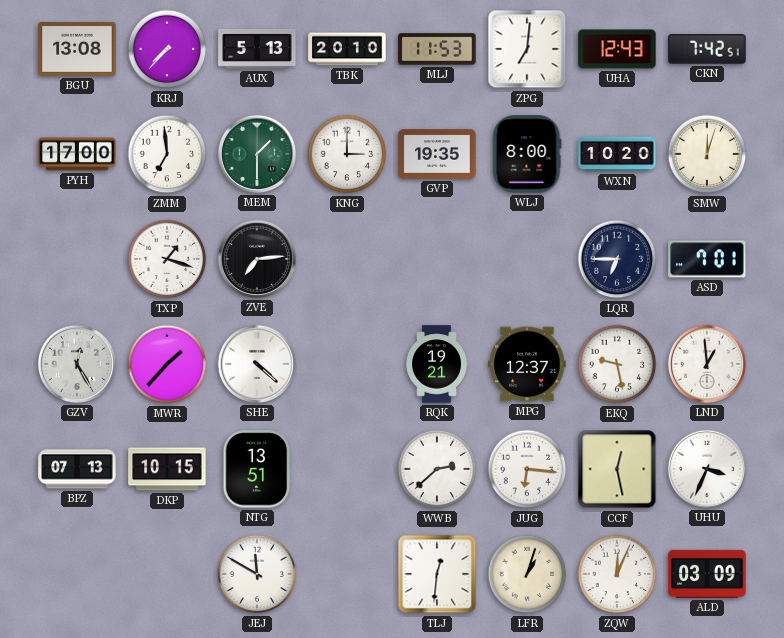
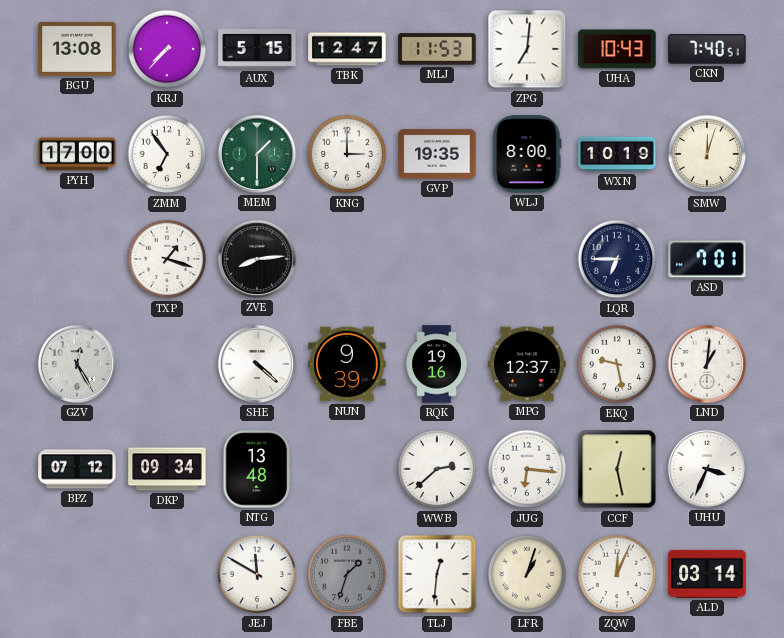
AUX: 5:13 -> 5:15
TBK: 20:10 -> 12:47
UHA: 12:43 -> 10:43
CKN: 7:42 -> 7:40
ZMM: 6:59 -> 6:54
WXN: 10:20 -> 10:19
ZVE: 7:14 -> 8:14
MWR: 1:37 -> none
NUN: none -> 9:39
RQK: 19:21 -> 19:16
LND: 12:59 -> 1:01
BPZ: 07:13 -> 07:12
DKP: 10:15 -> 09:34
NTG: 13:51 -> 13:48
FBE: none -> 1:33
ALD: 03:09 -> 03:14
